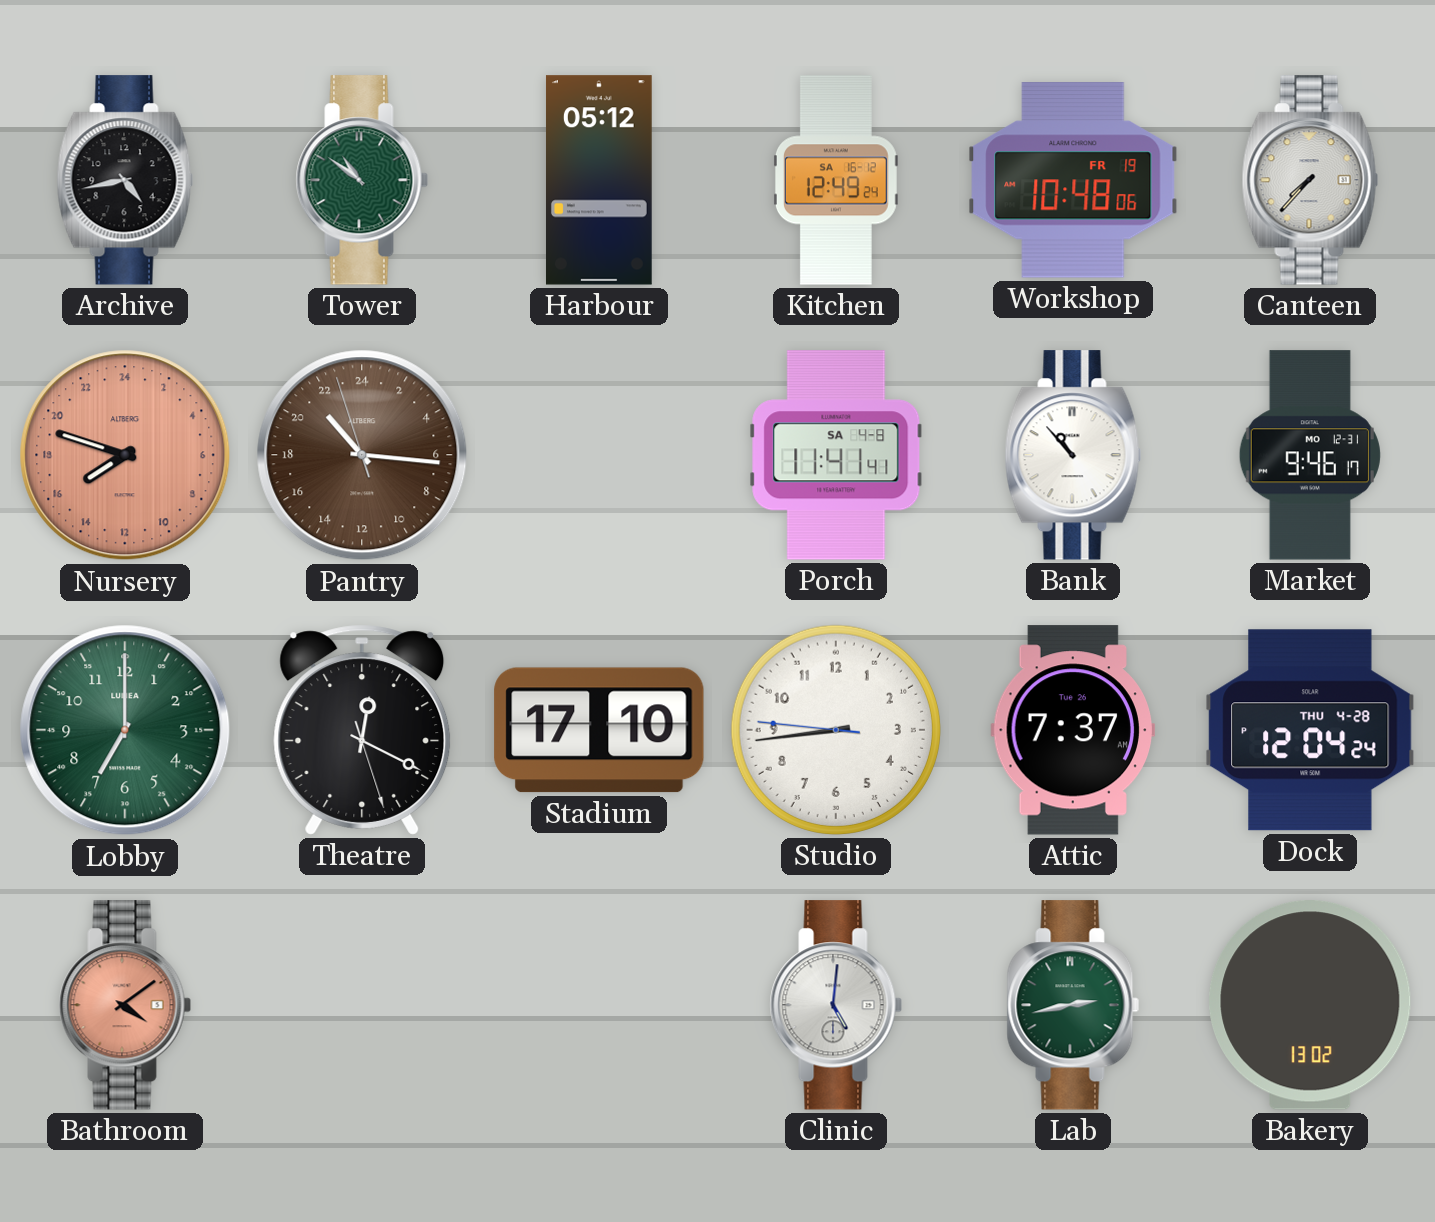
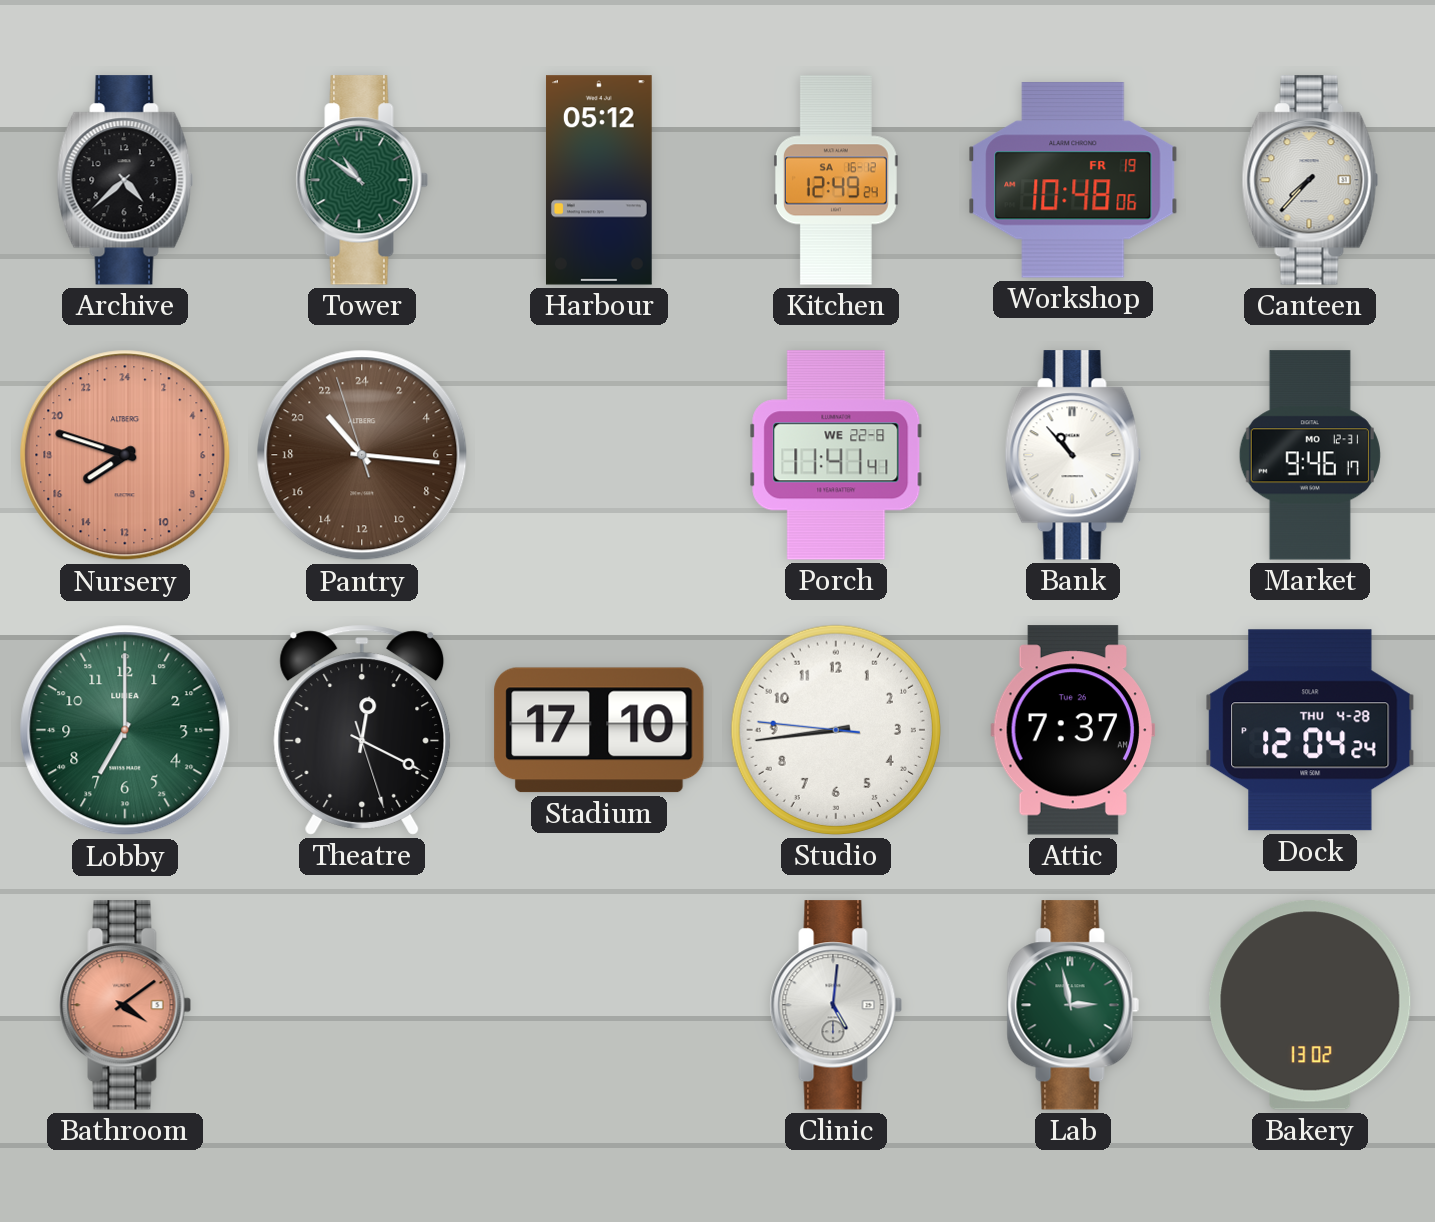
Archive: 4:43 -> 4:38
Porch date: SA 4-8 -> WE 22-8
Lab: 2:43 -> 2:58
